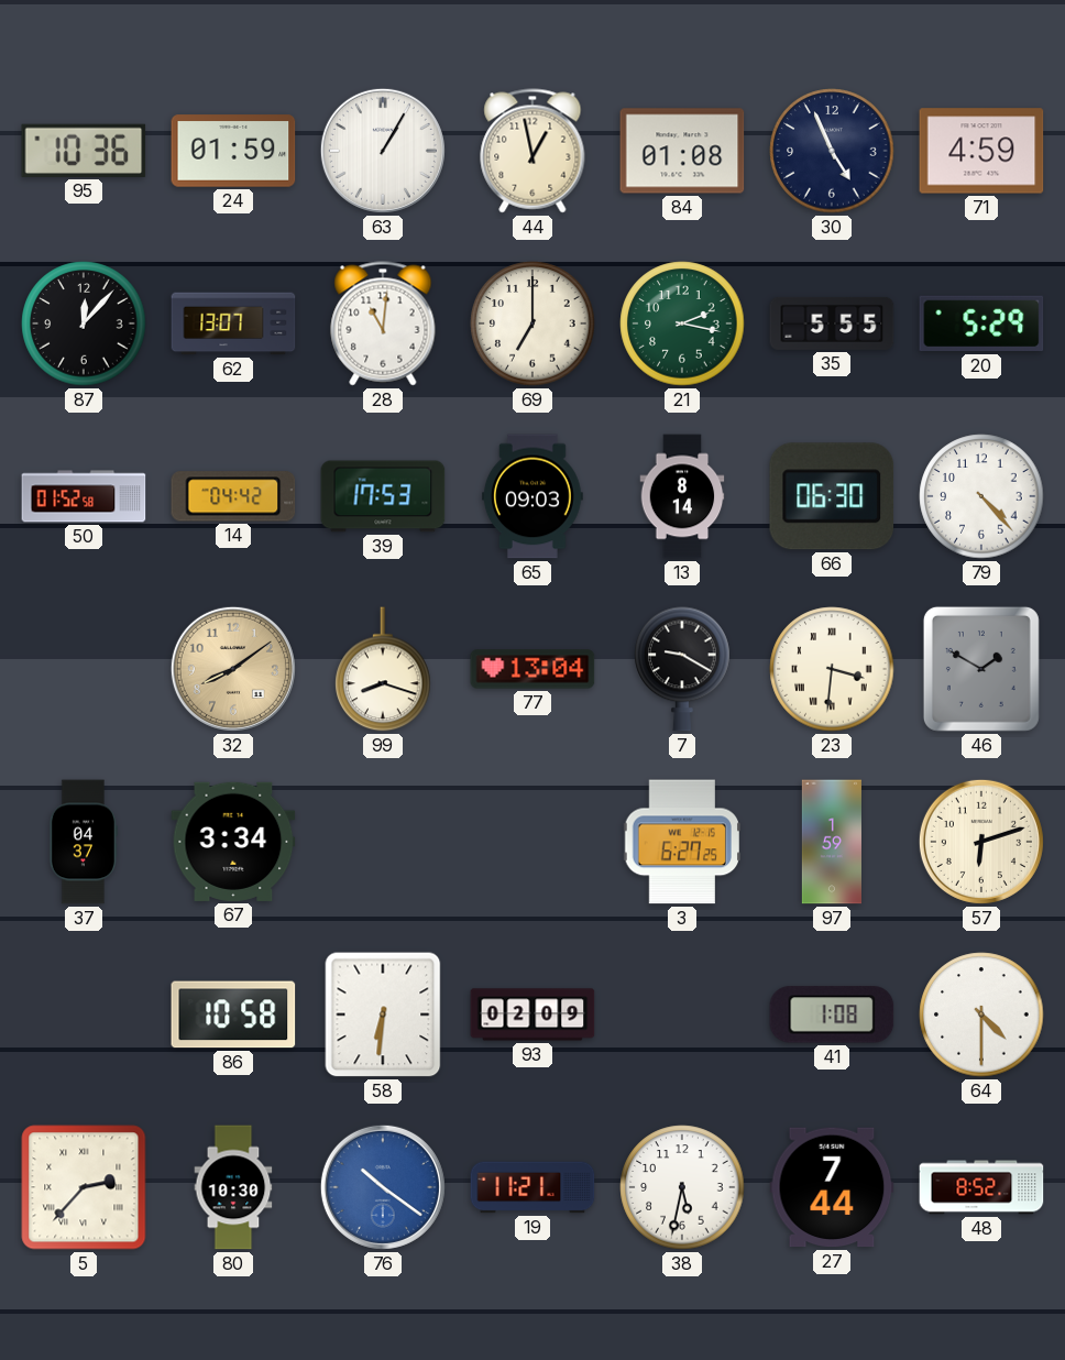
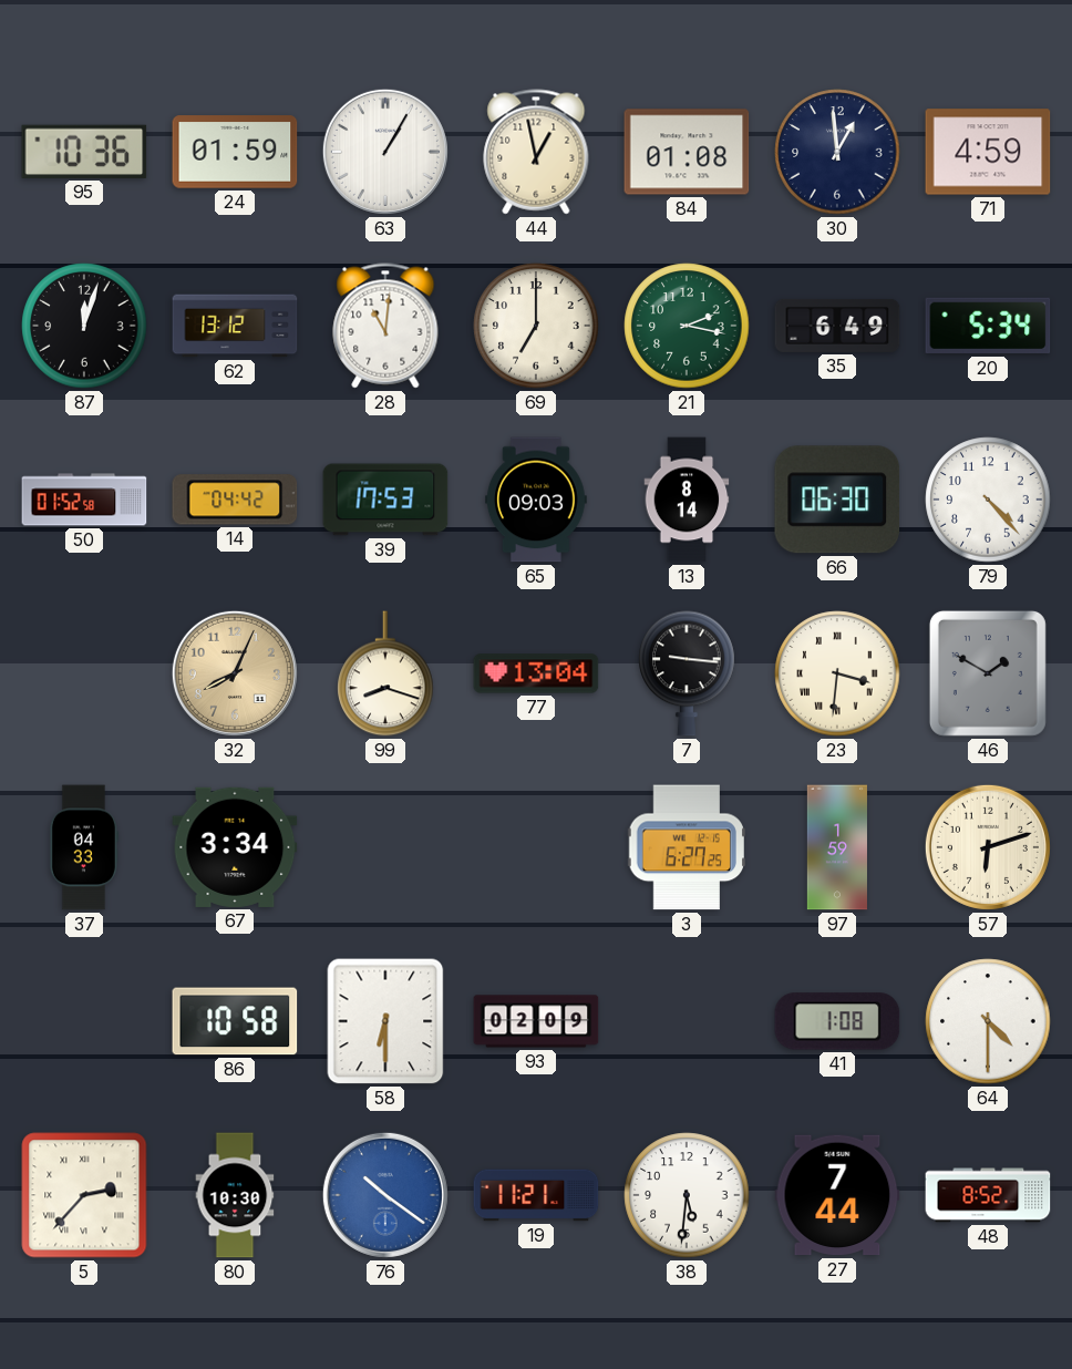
30: 4:56 -> 12:59
87: 12:07 -> 12:03
62: 13:07 -> 13:12
35: 5:55 -> 6:49
20: 5:29 -> 5:34
32: 8:09 -> 8:04
7: 9:20 -> 9:16
37: 04:37 -> 04:33
58: 6:31 -> 6:30
38: 5:32 -> 5:31
